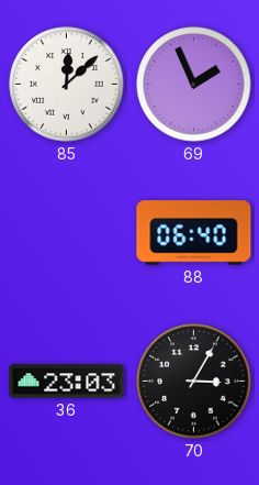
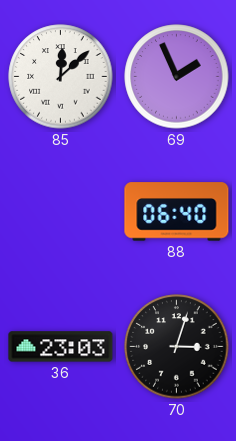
70: 3:05 -> 3:03
